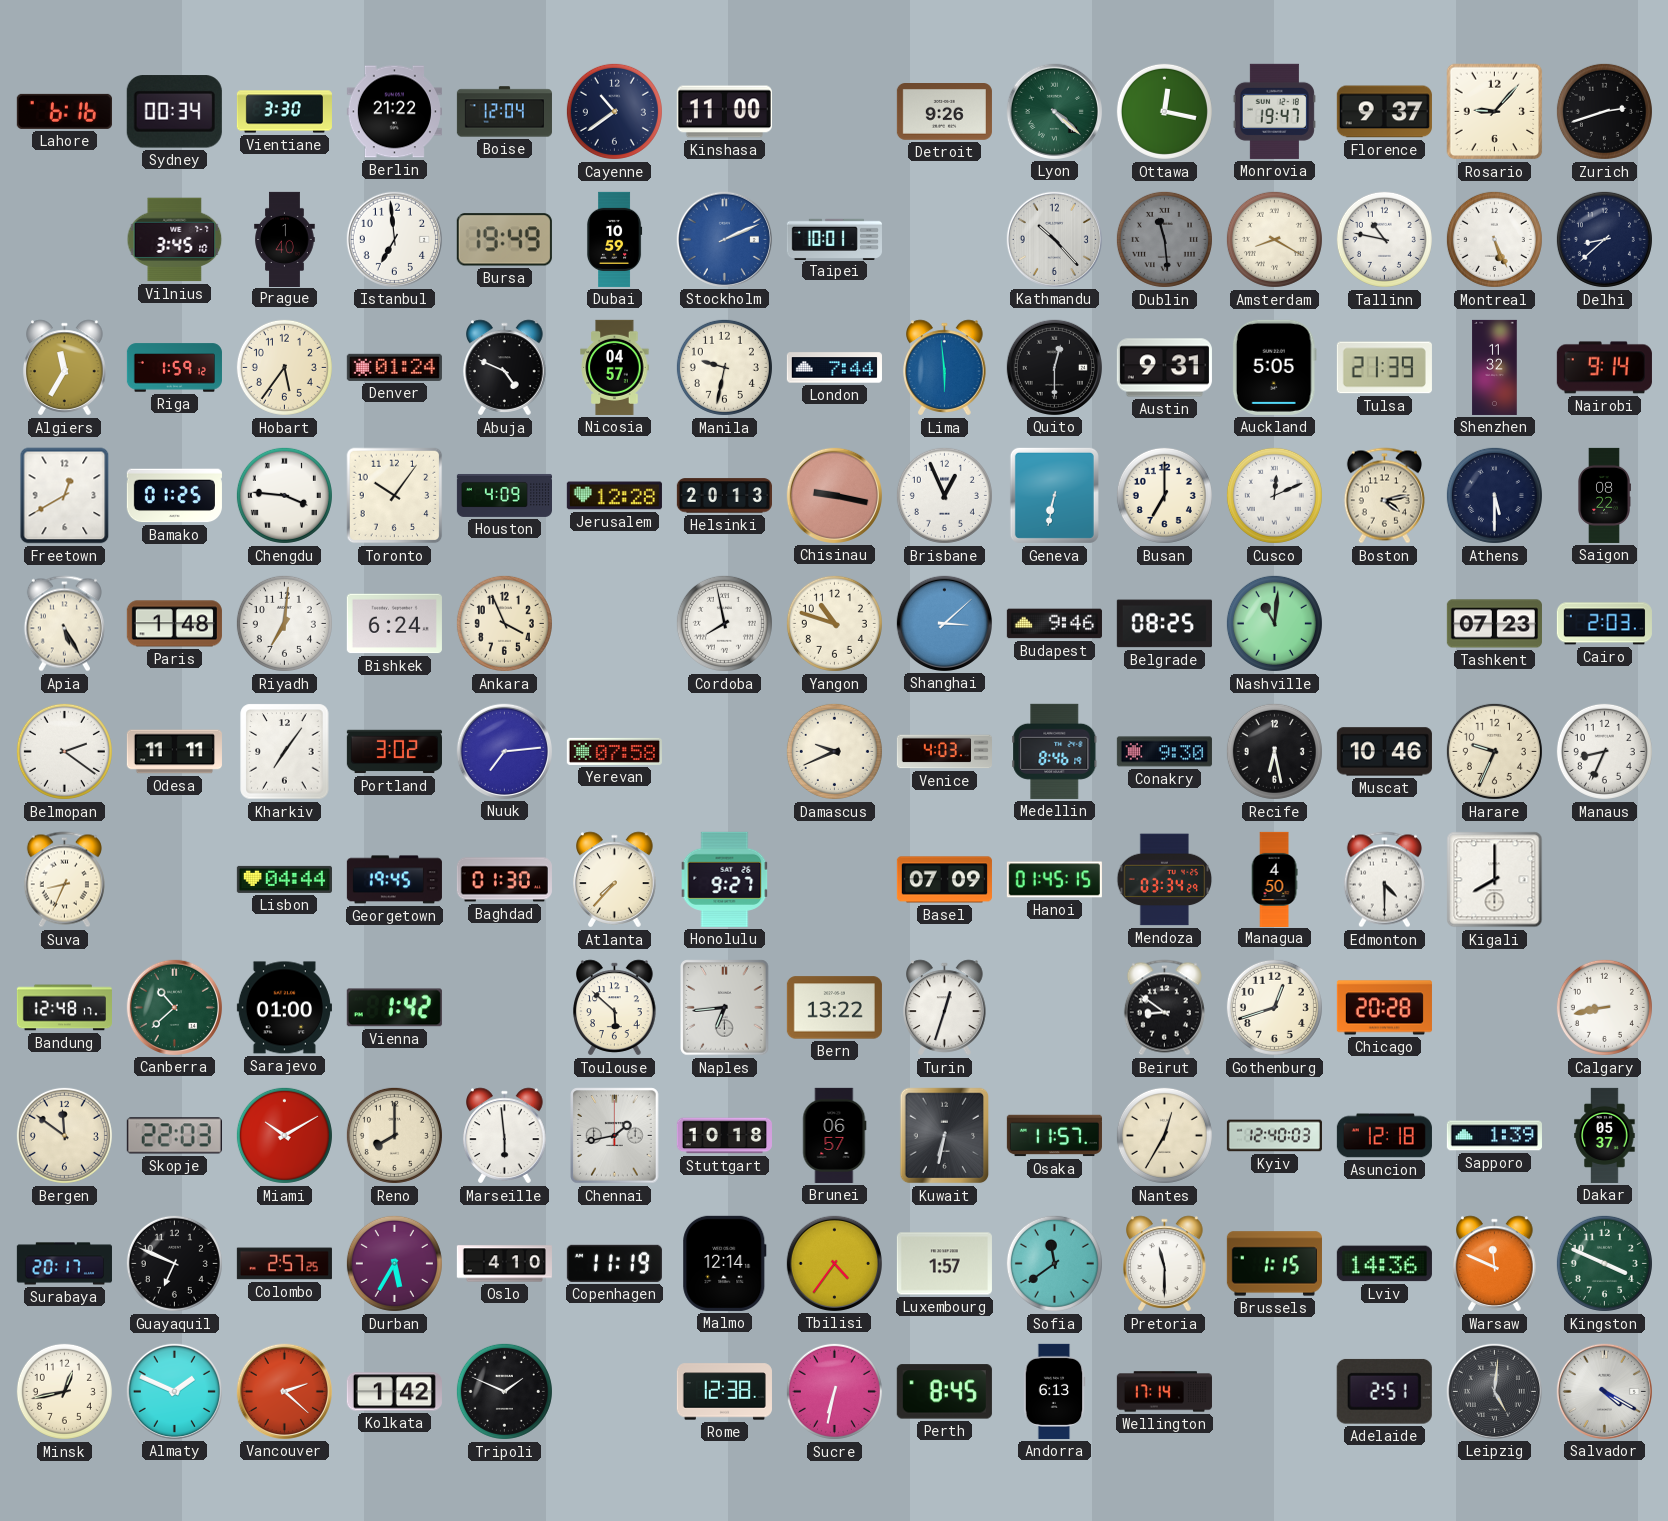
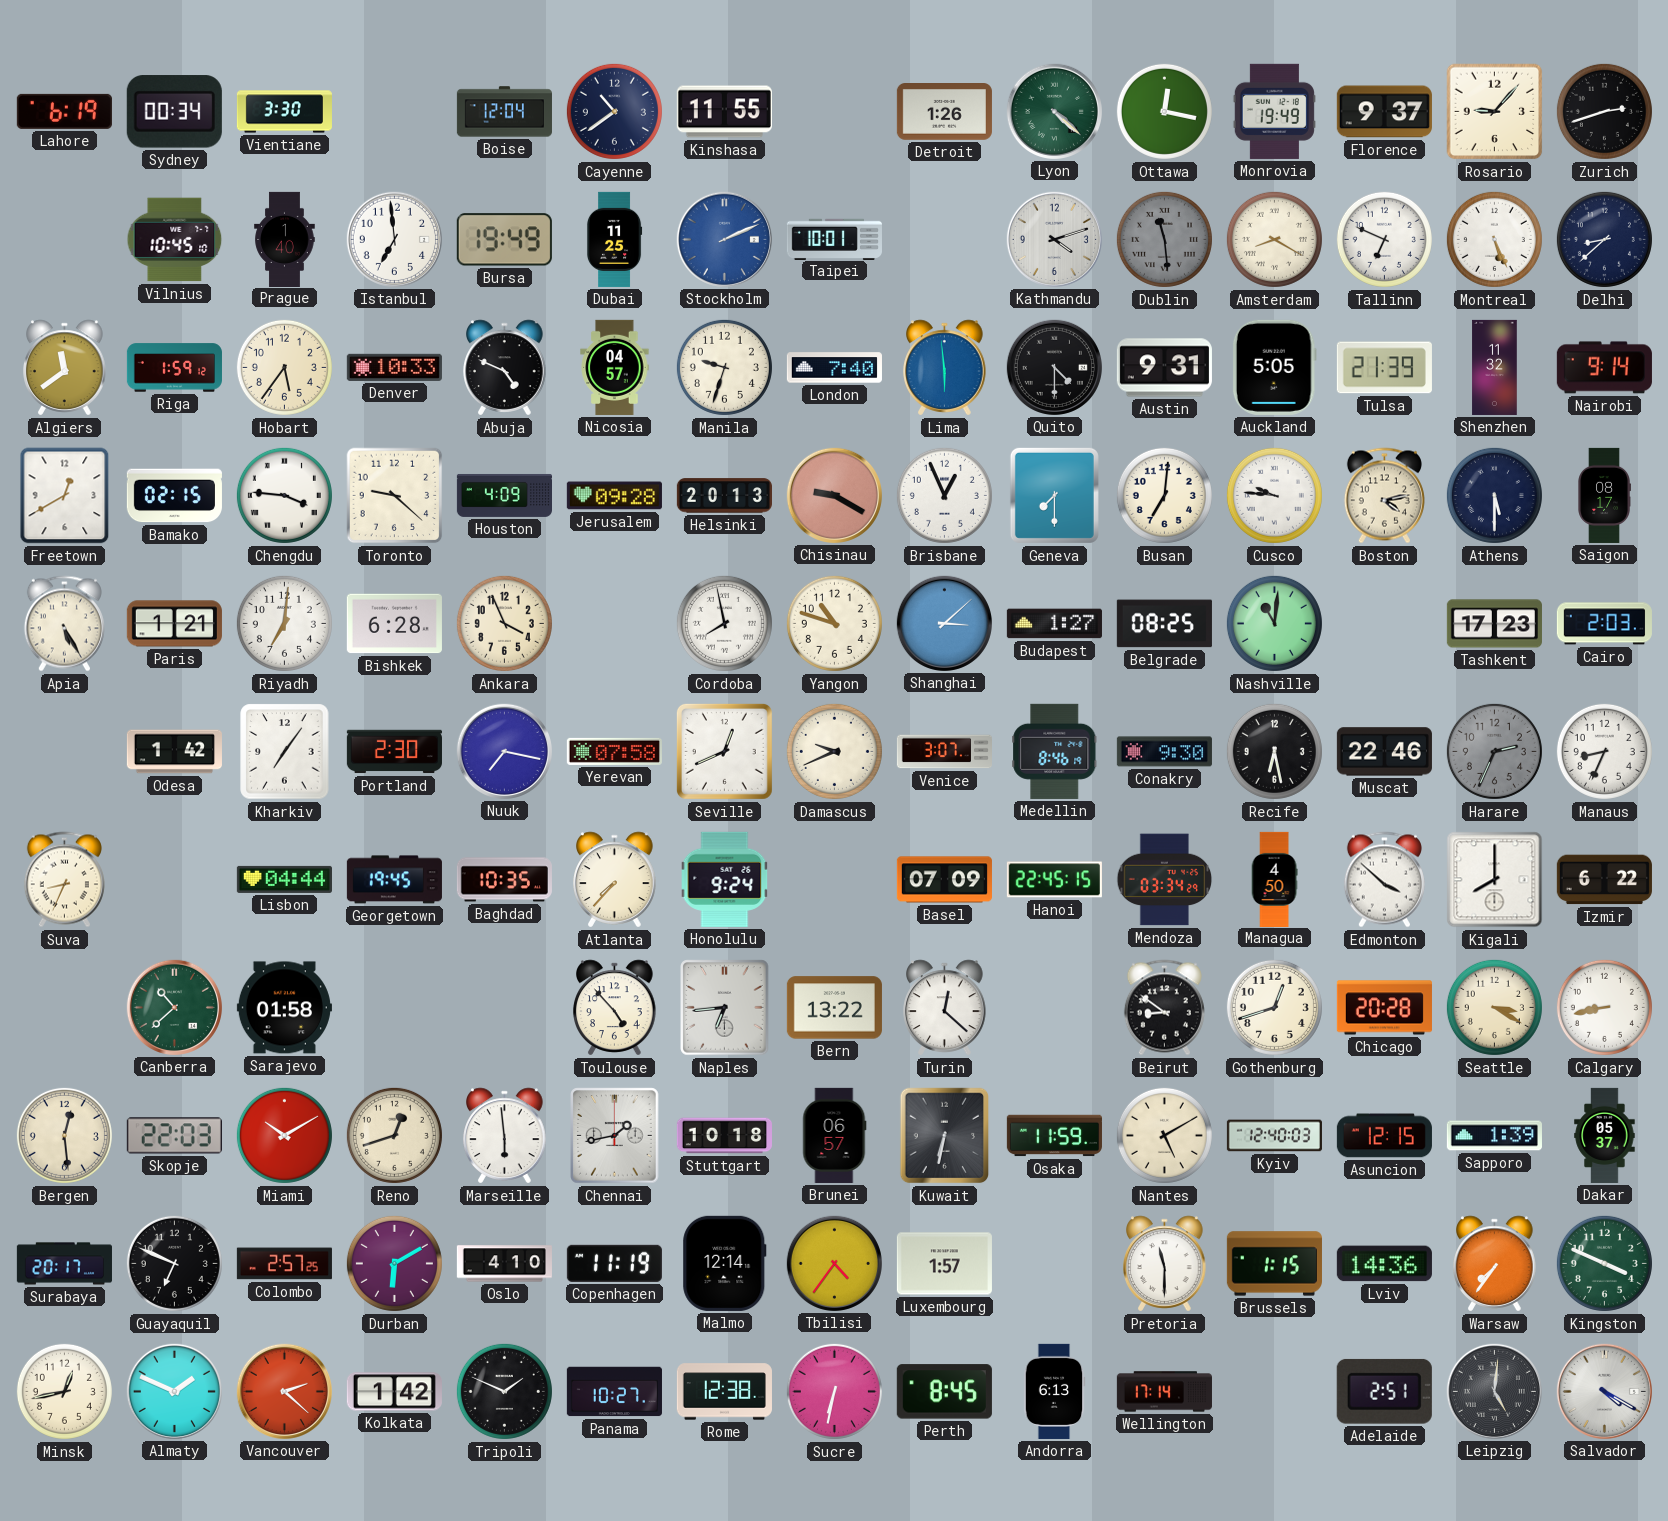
Lahore: 6:16 -> 6:19
Berlin: 21:22 -> none
Kinshasa: 11:00 -> 11:55
Detroit: 9:26 -> 1:26
Monrovia: 19:47 -> 19:49
Vilnius: 3:45 -> 10:45
Dubai: 10:59 -> 11:25
Kathmandu: 10:23 -> 4:12
Tallinn: 10:47 -> 6:49
Algiers: 11:35 -> 11:39
Denver: 01:24 -> 10:33
Manila: 9:32 -> 9:33
London: 7:44 -> 7:40
Quito: 12:30 -> 4:30
Bamako: 01:25 -> 02:15
Toronto: 10:06 -> 9:22
Jerusalem: 12:28 -> 09:28
Chisinau: 9:17 -> 9:20
Geneva: 6:32 -> 7:30
Busan: 7:00 -> 7:01
Cusco: 12:11 -> 9:46
Saigon: 08:22 -> 08:17
Paris: 1:48 -> 1:21
Bishkek: 6:24 -> 6:28
Budapest: 9:46 -> 1:27
Tashkent: 07:23 -> 17:23
Belmopan: 2:21 -> none
Odesa: 11:11 -> 1:42
Portland: 3:02 -> 2:30
Nuuk: 7:14 -> 7:17
Seville: none -> 12:41
Venice: 4:03 -> 3:07
Muscat: 10:46 -> 22:46
Harare: 9:34 -> 2:34
Harare dial: cream -> grey
Baghdad: 01:30 -> 10:35
Honolulu: 9:27 -> 9:24
Hanoi: 01:45 -> 22:45
Edmonton: 4:30 -> 3:52
Izmir: none -> 6:22
Bandung: 12:48 -> none
Sarajevo: 01:00 -> 01:58
Vienna: 1:42 -> none
Toulouse: 5:52 -> 4:53
Turin: 12:33 -> 12:22
Seattle: none -> 3:20
Bergen: 11:51 -> 12:29
Reno: 8:00 -> 12:42
Osaka: 11:57 -> 11:59
Nantes: 12:35 -> 5:10
Asuncion: 12:18 -> 12:15
Durban: 5:35 -> 6:10
Sofia: 11:39 -> none
Warsaw: 11:49 -> 7:36
Panama: none -> 10:27
